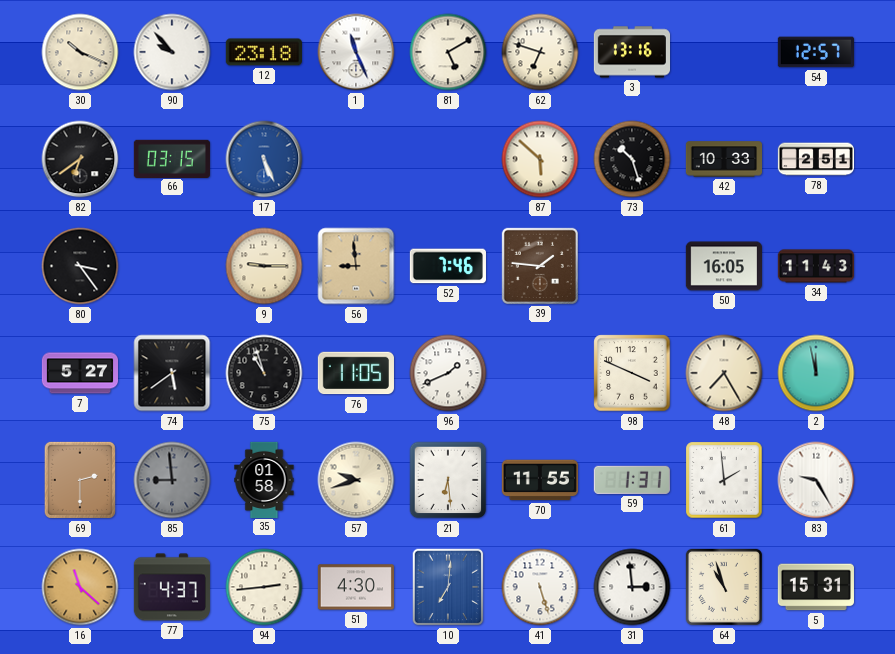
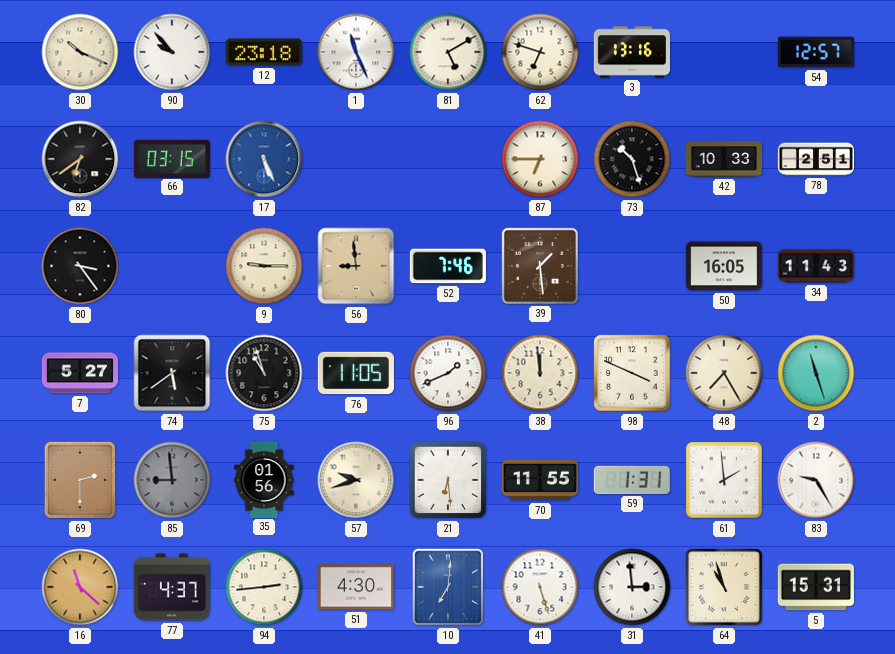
87: 5:52 -> 6:45
39: 1:46 -> 1:29
38: none -> 11:59
2: 11:58 -> 11:27
35: 01:58 -> 01:56
